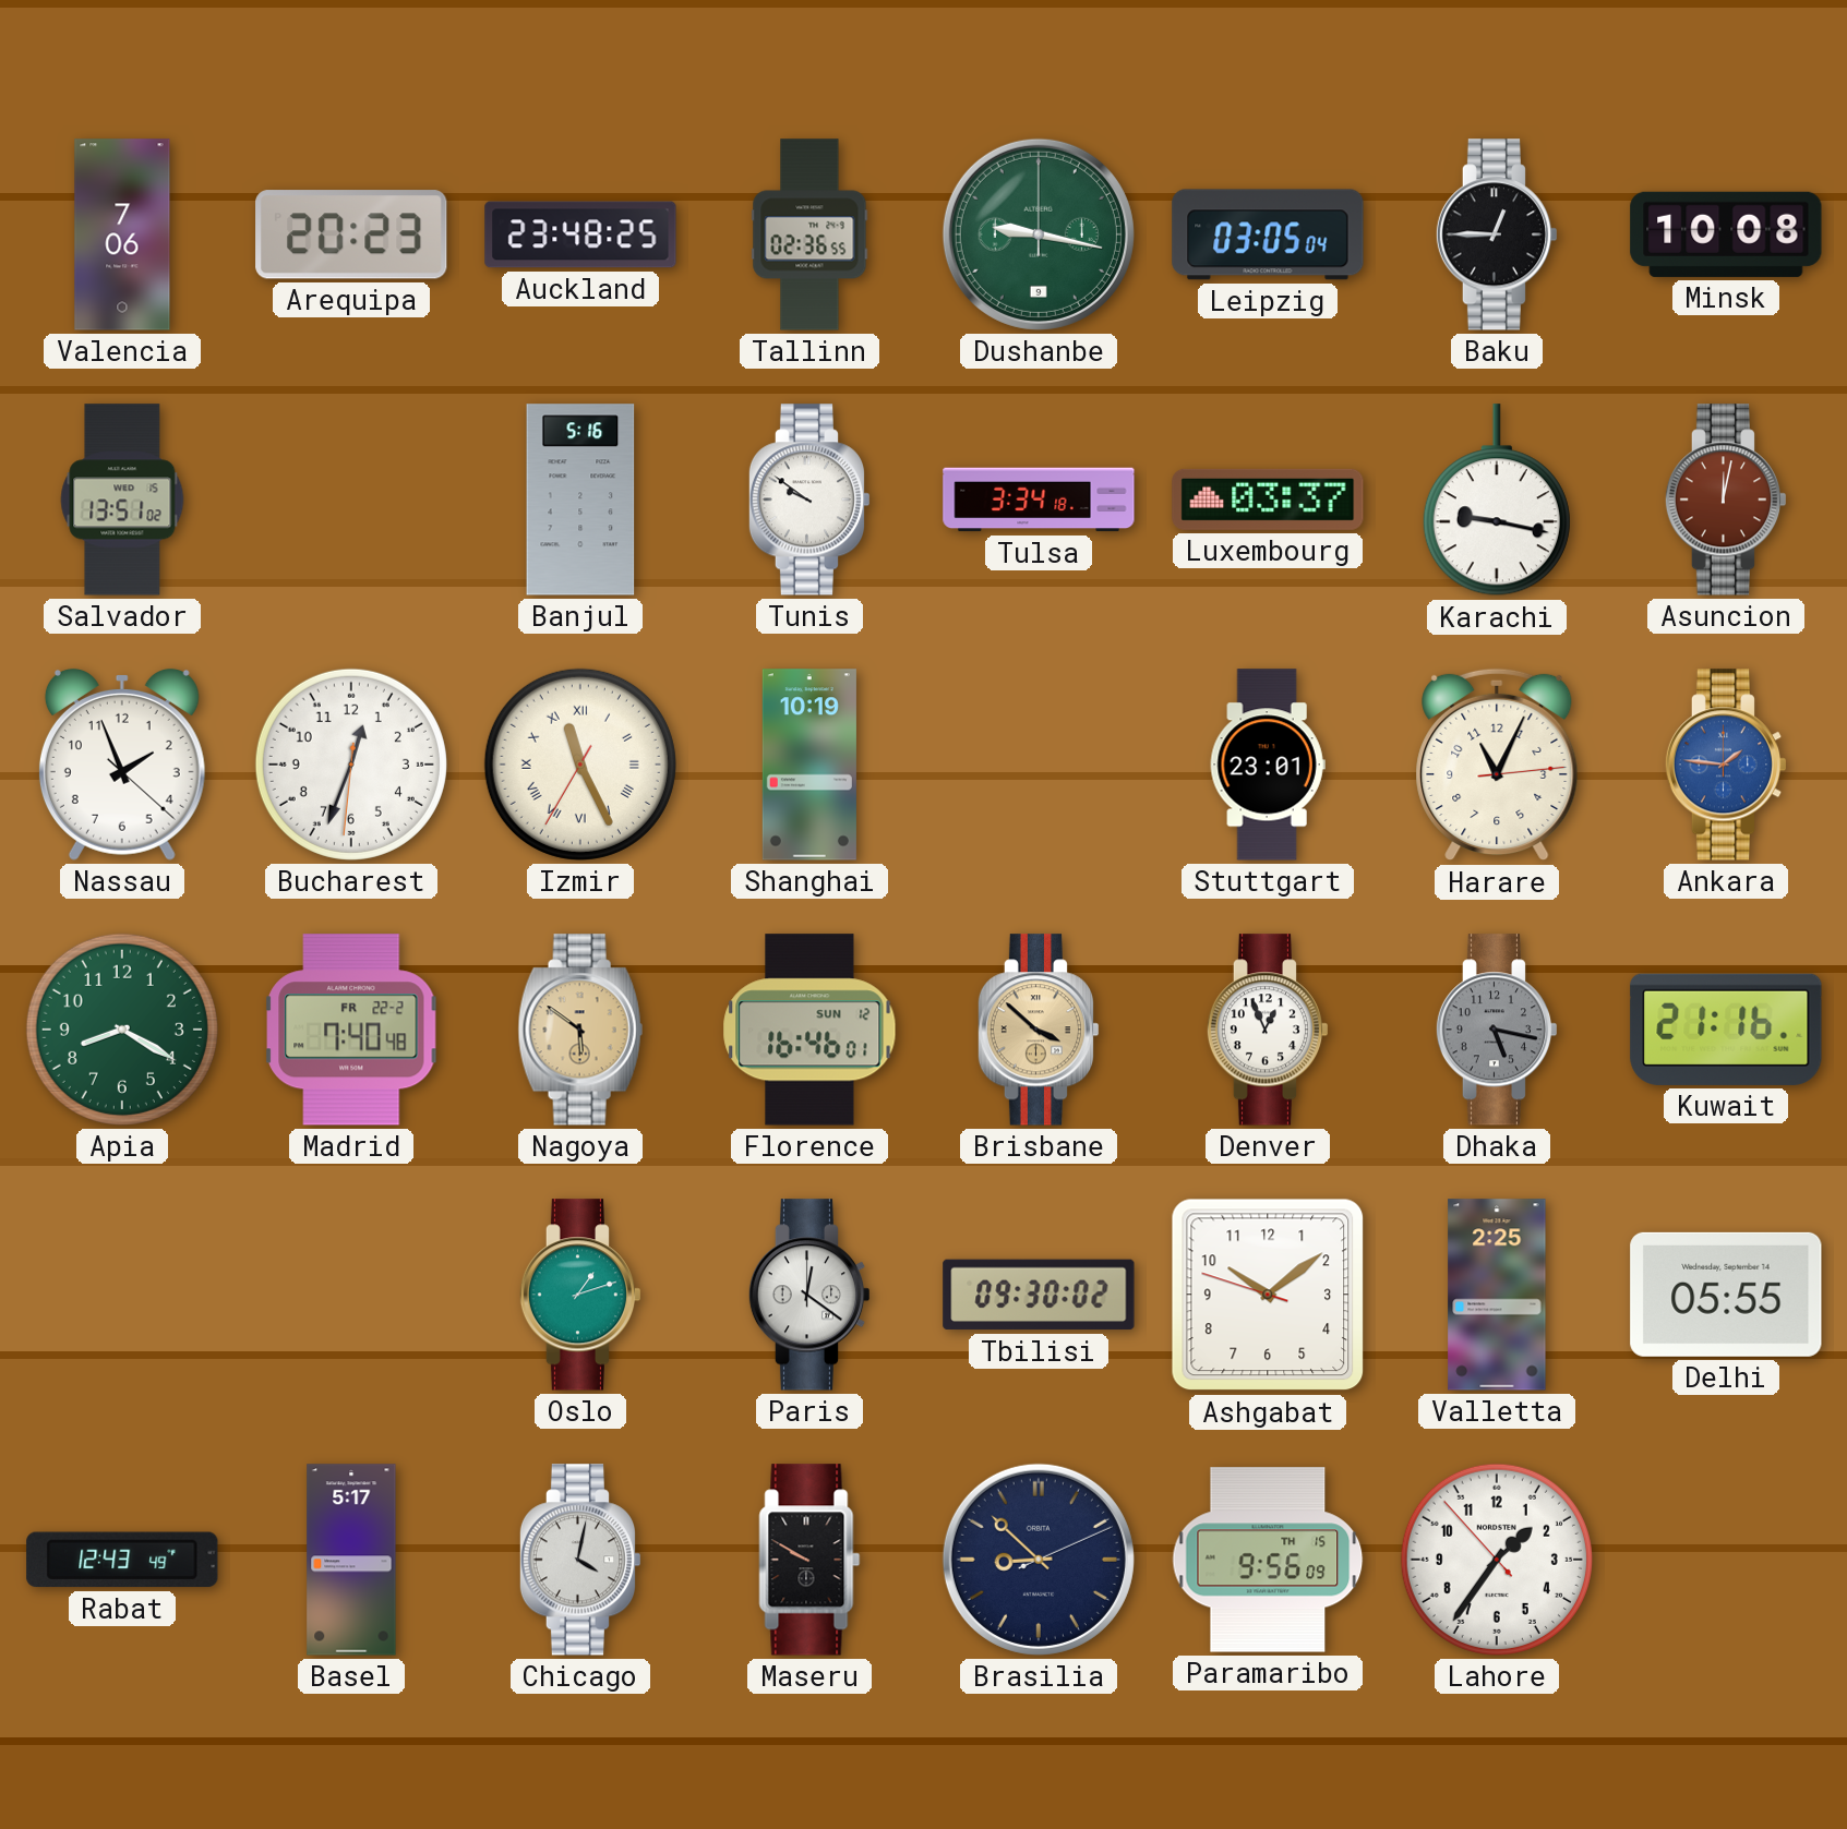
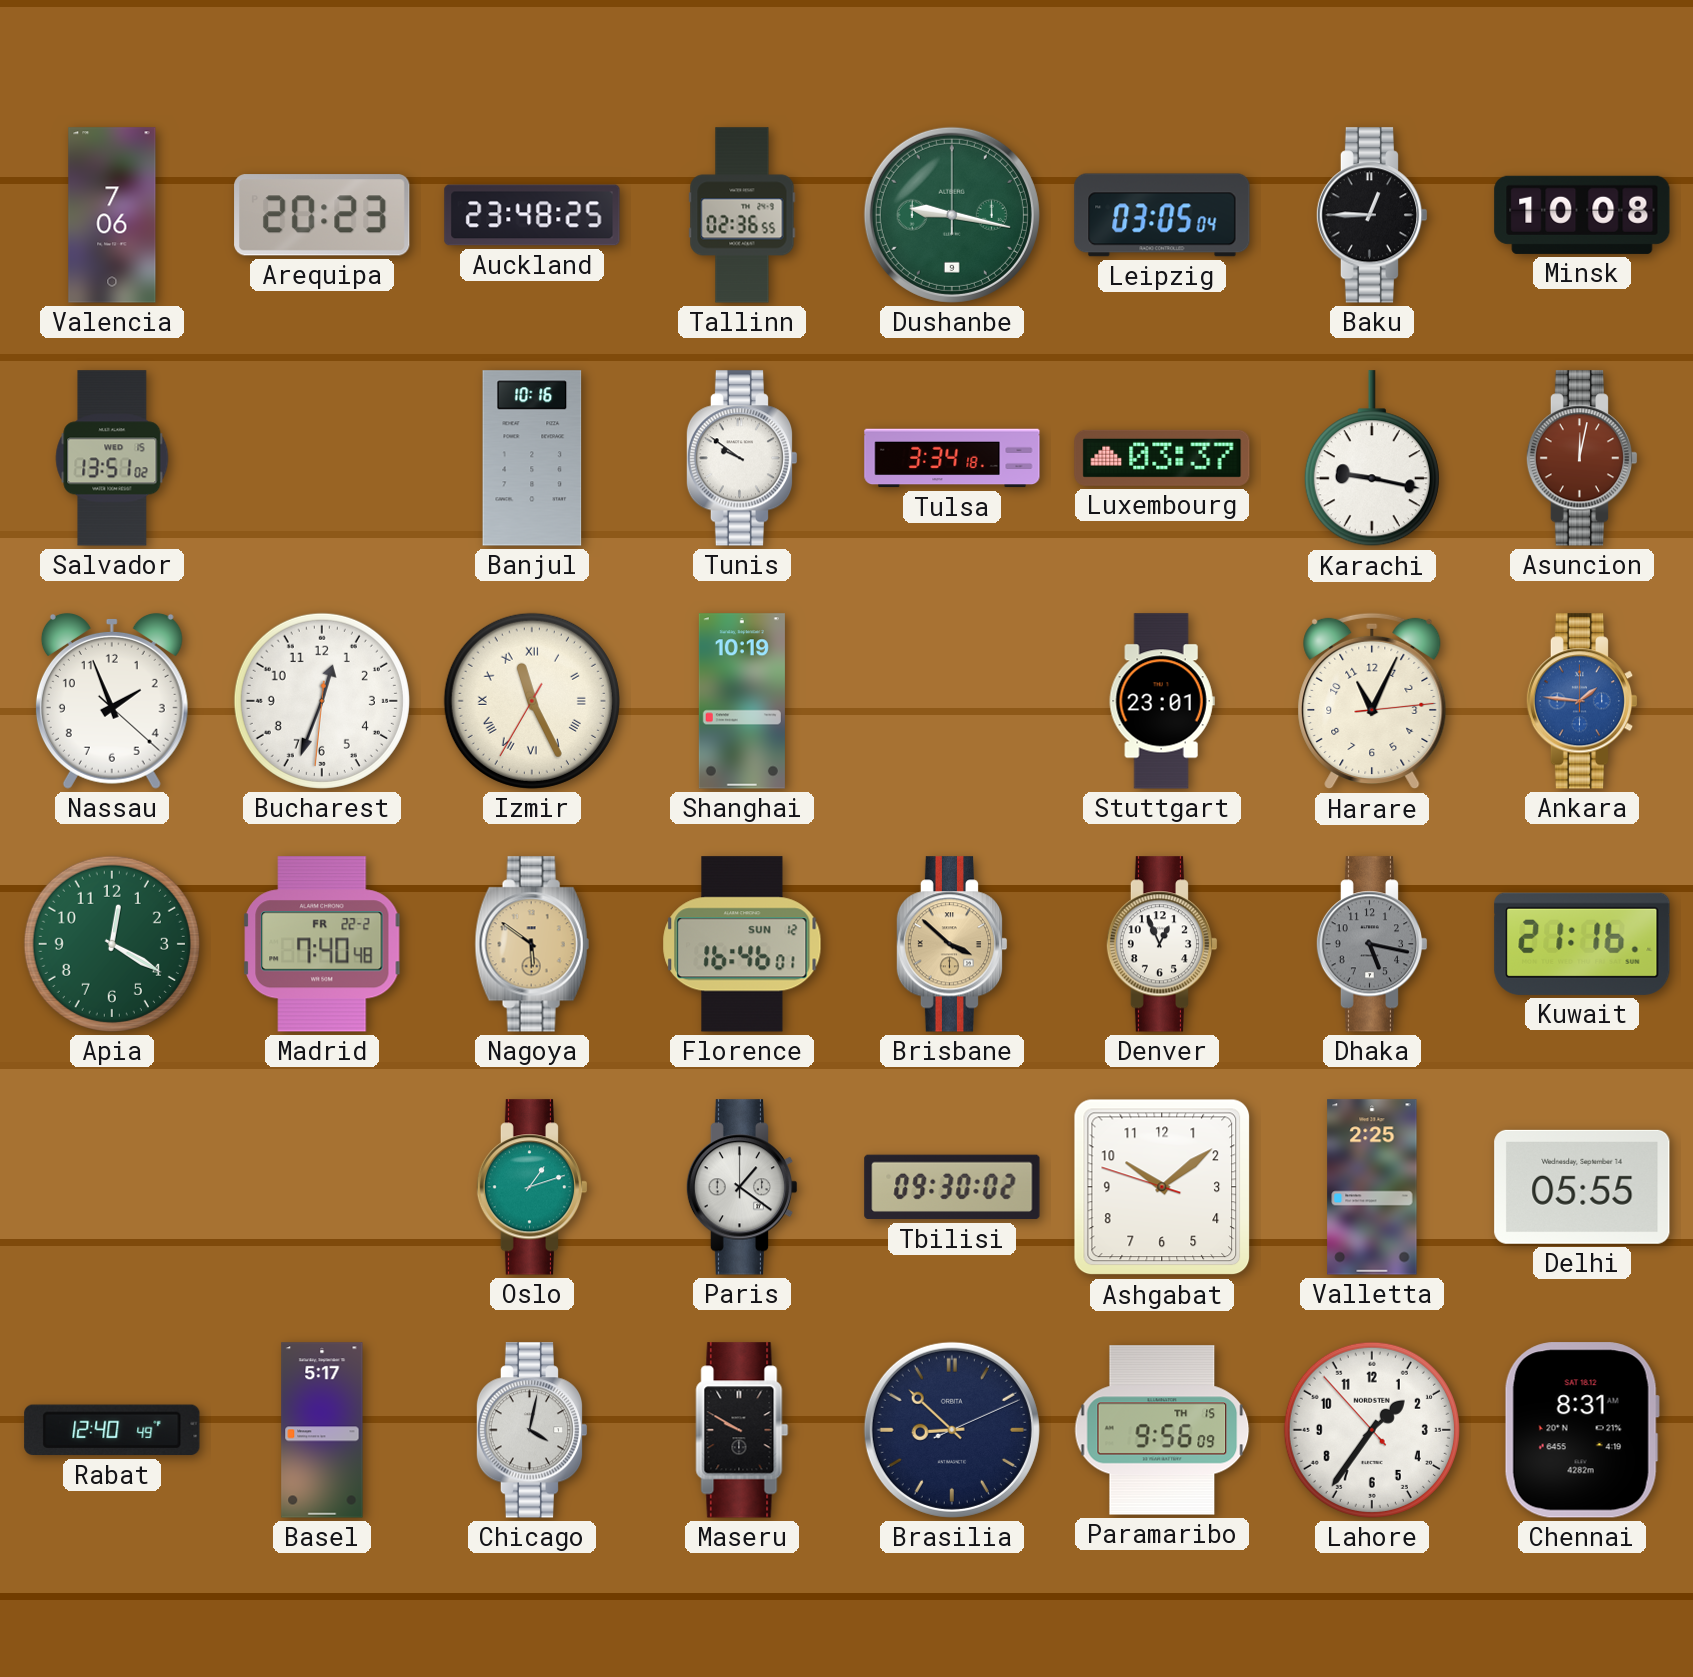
Banjul: 5:16 -> 10:16
Apia: 8:20 -> 12:20
Paris: 12:21 -> 1:21
Rabat: 12:43 -> 12:40
Chennai: none -> 8:31
